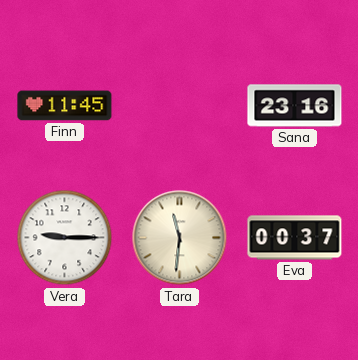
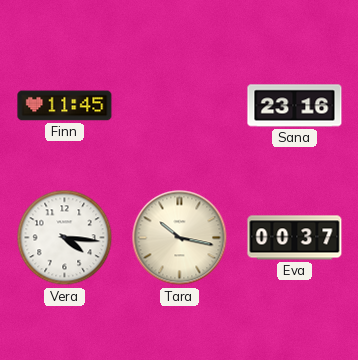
Vera: 9:15 -> 4:16
Tara: 11:31 -> 10:17
